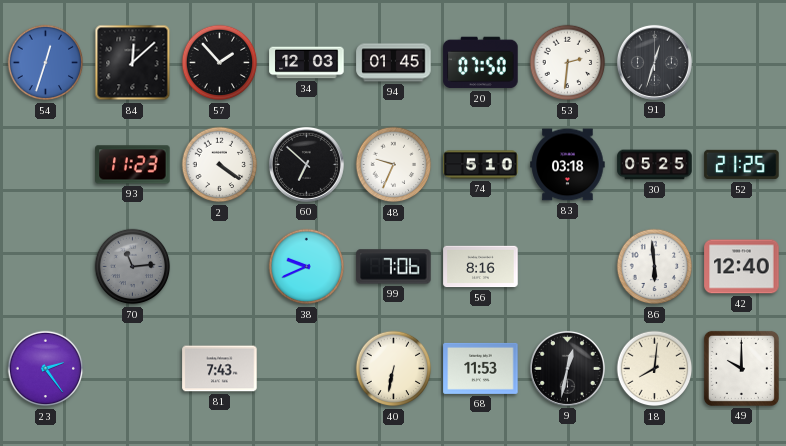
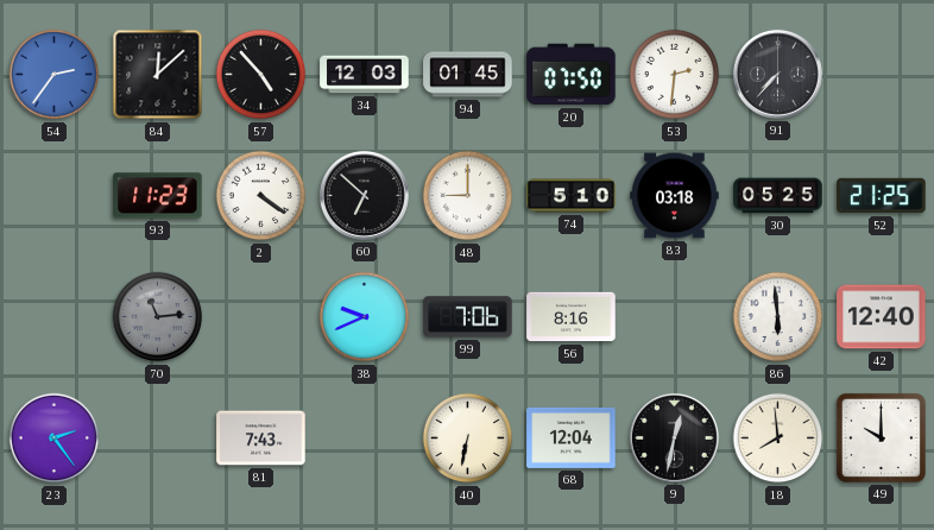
54: 12:33 -> 2:36
57: 1:53 -> 4:53
91: 12:33 -> 7:37
48: 9:34 -> 9:00
68: 11:53 -> 12:04
18: 8:01 -> 7:59
